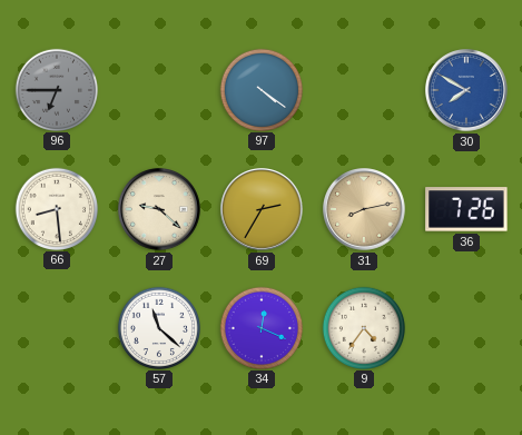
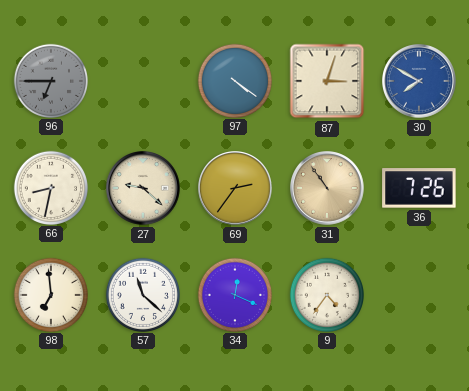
87: none -> 3:03
66: 8:29 -> 8:32
69: 2:35 -> 2:36
31: 8:13 -> 10:54
98: none -> 6:59
